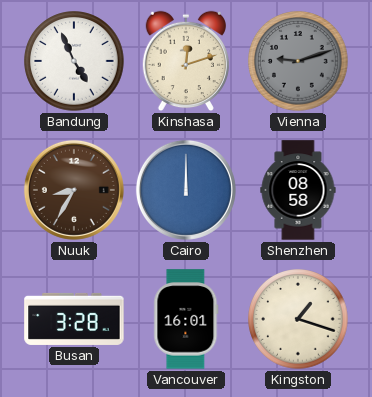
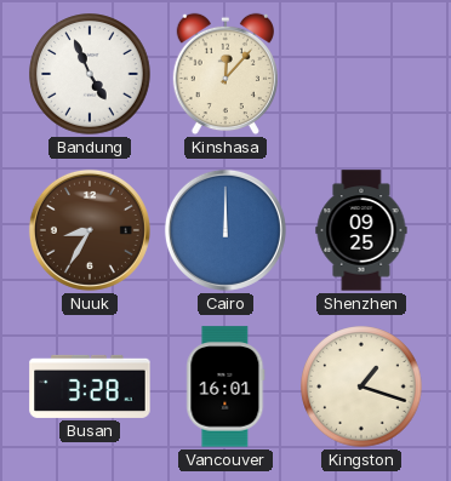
Kinshasa: 12:12 -> 12:07
Vienna: 9:12 -> none
Shenzhen: 08:58 -> 09:25
